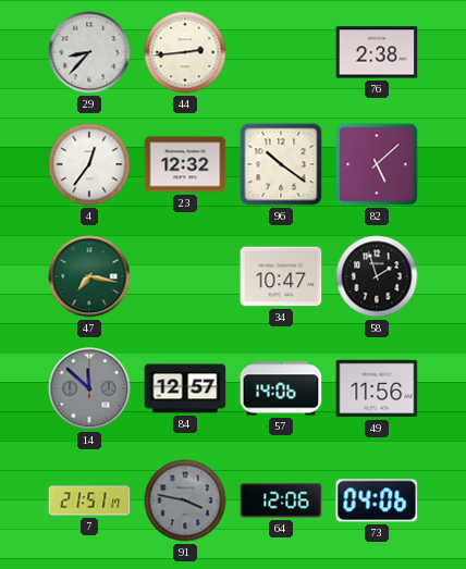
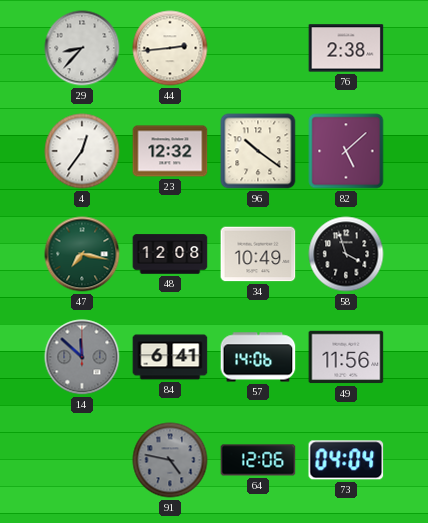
48: none -> 12:08
34: 10:47 -> 10:49
58: 1:57 -> 3:57
84: 12:57 -> 6:41
7: 21:51 -> none
91: 3:47 -> 4:47
73: 04:06 -> 04:04
